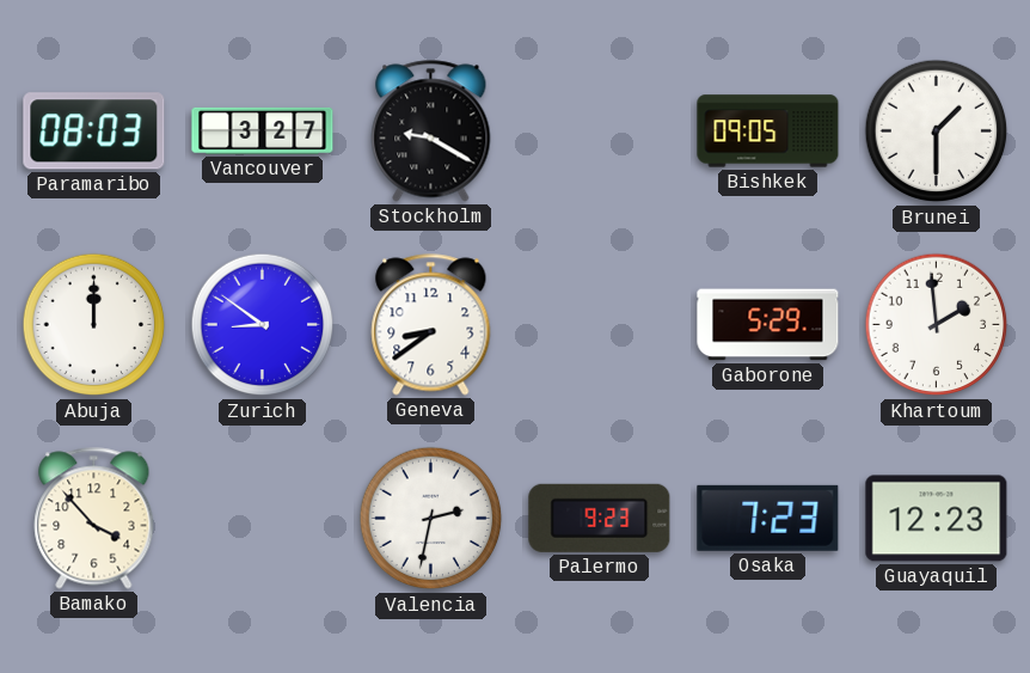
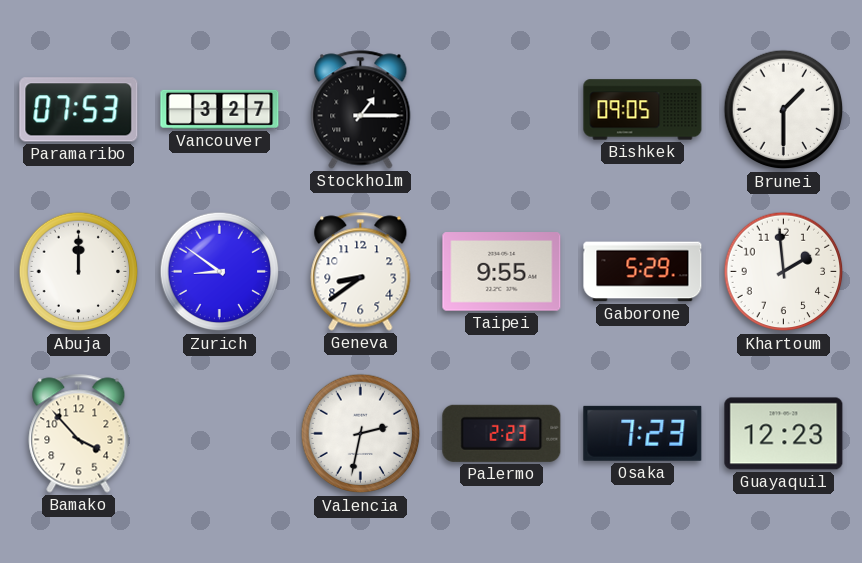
Paramaribo: 08:03 -> 07:53
Stockholm: 9:20 -> 1:15
Taipei: none -> 9:55
Palermo: 9:23 -> 2:23
